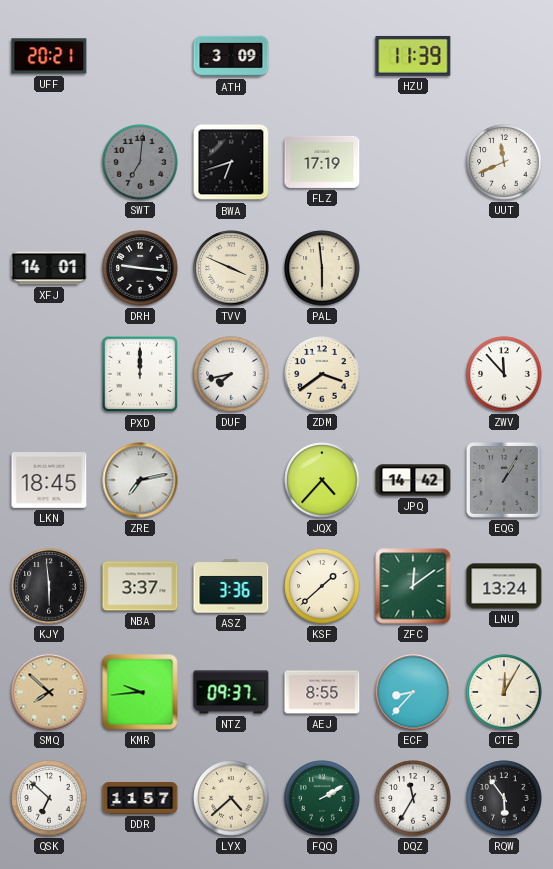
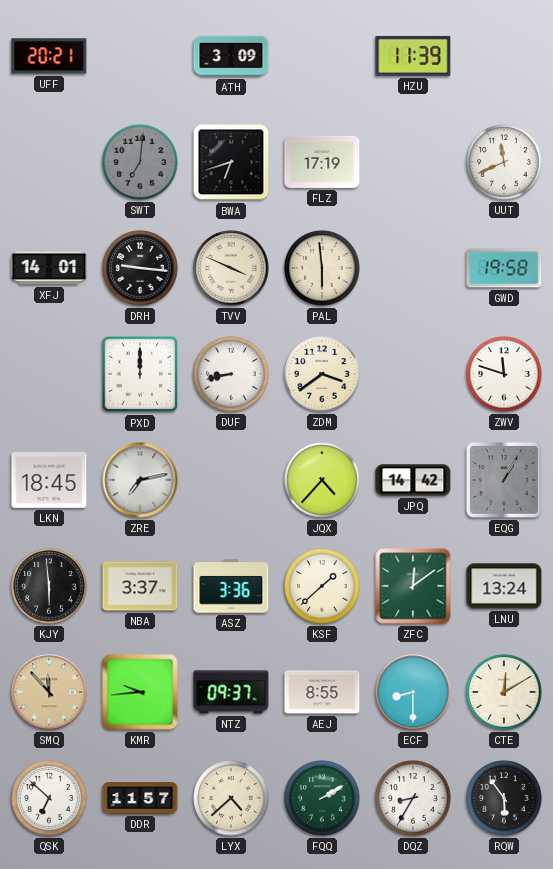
GWD: none -> 19:58
DUF: 7:43 -> 8:43
ZWV: 11:53 -> 11:48
SMQ: 7:52 -> 11:53
ECF: 8:37 -> 8:30
CTE: 12:05 -> 12:10
DQZ: 11:35 -> 8:35
